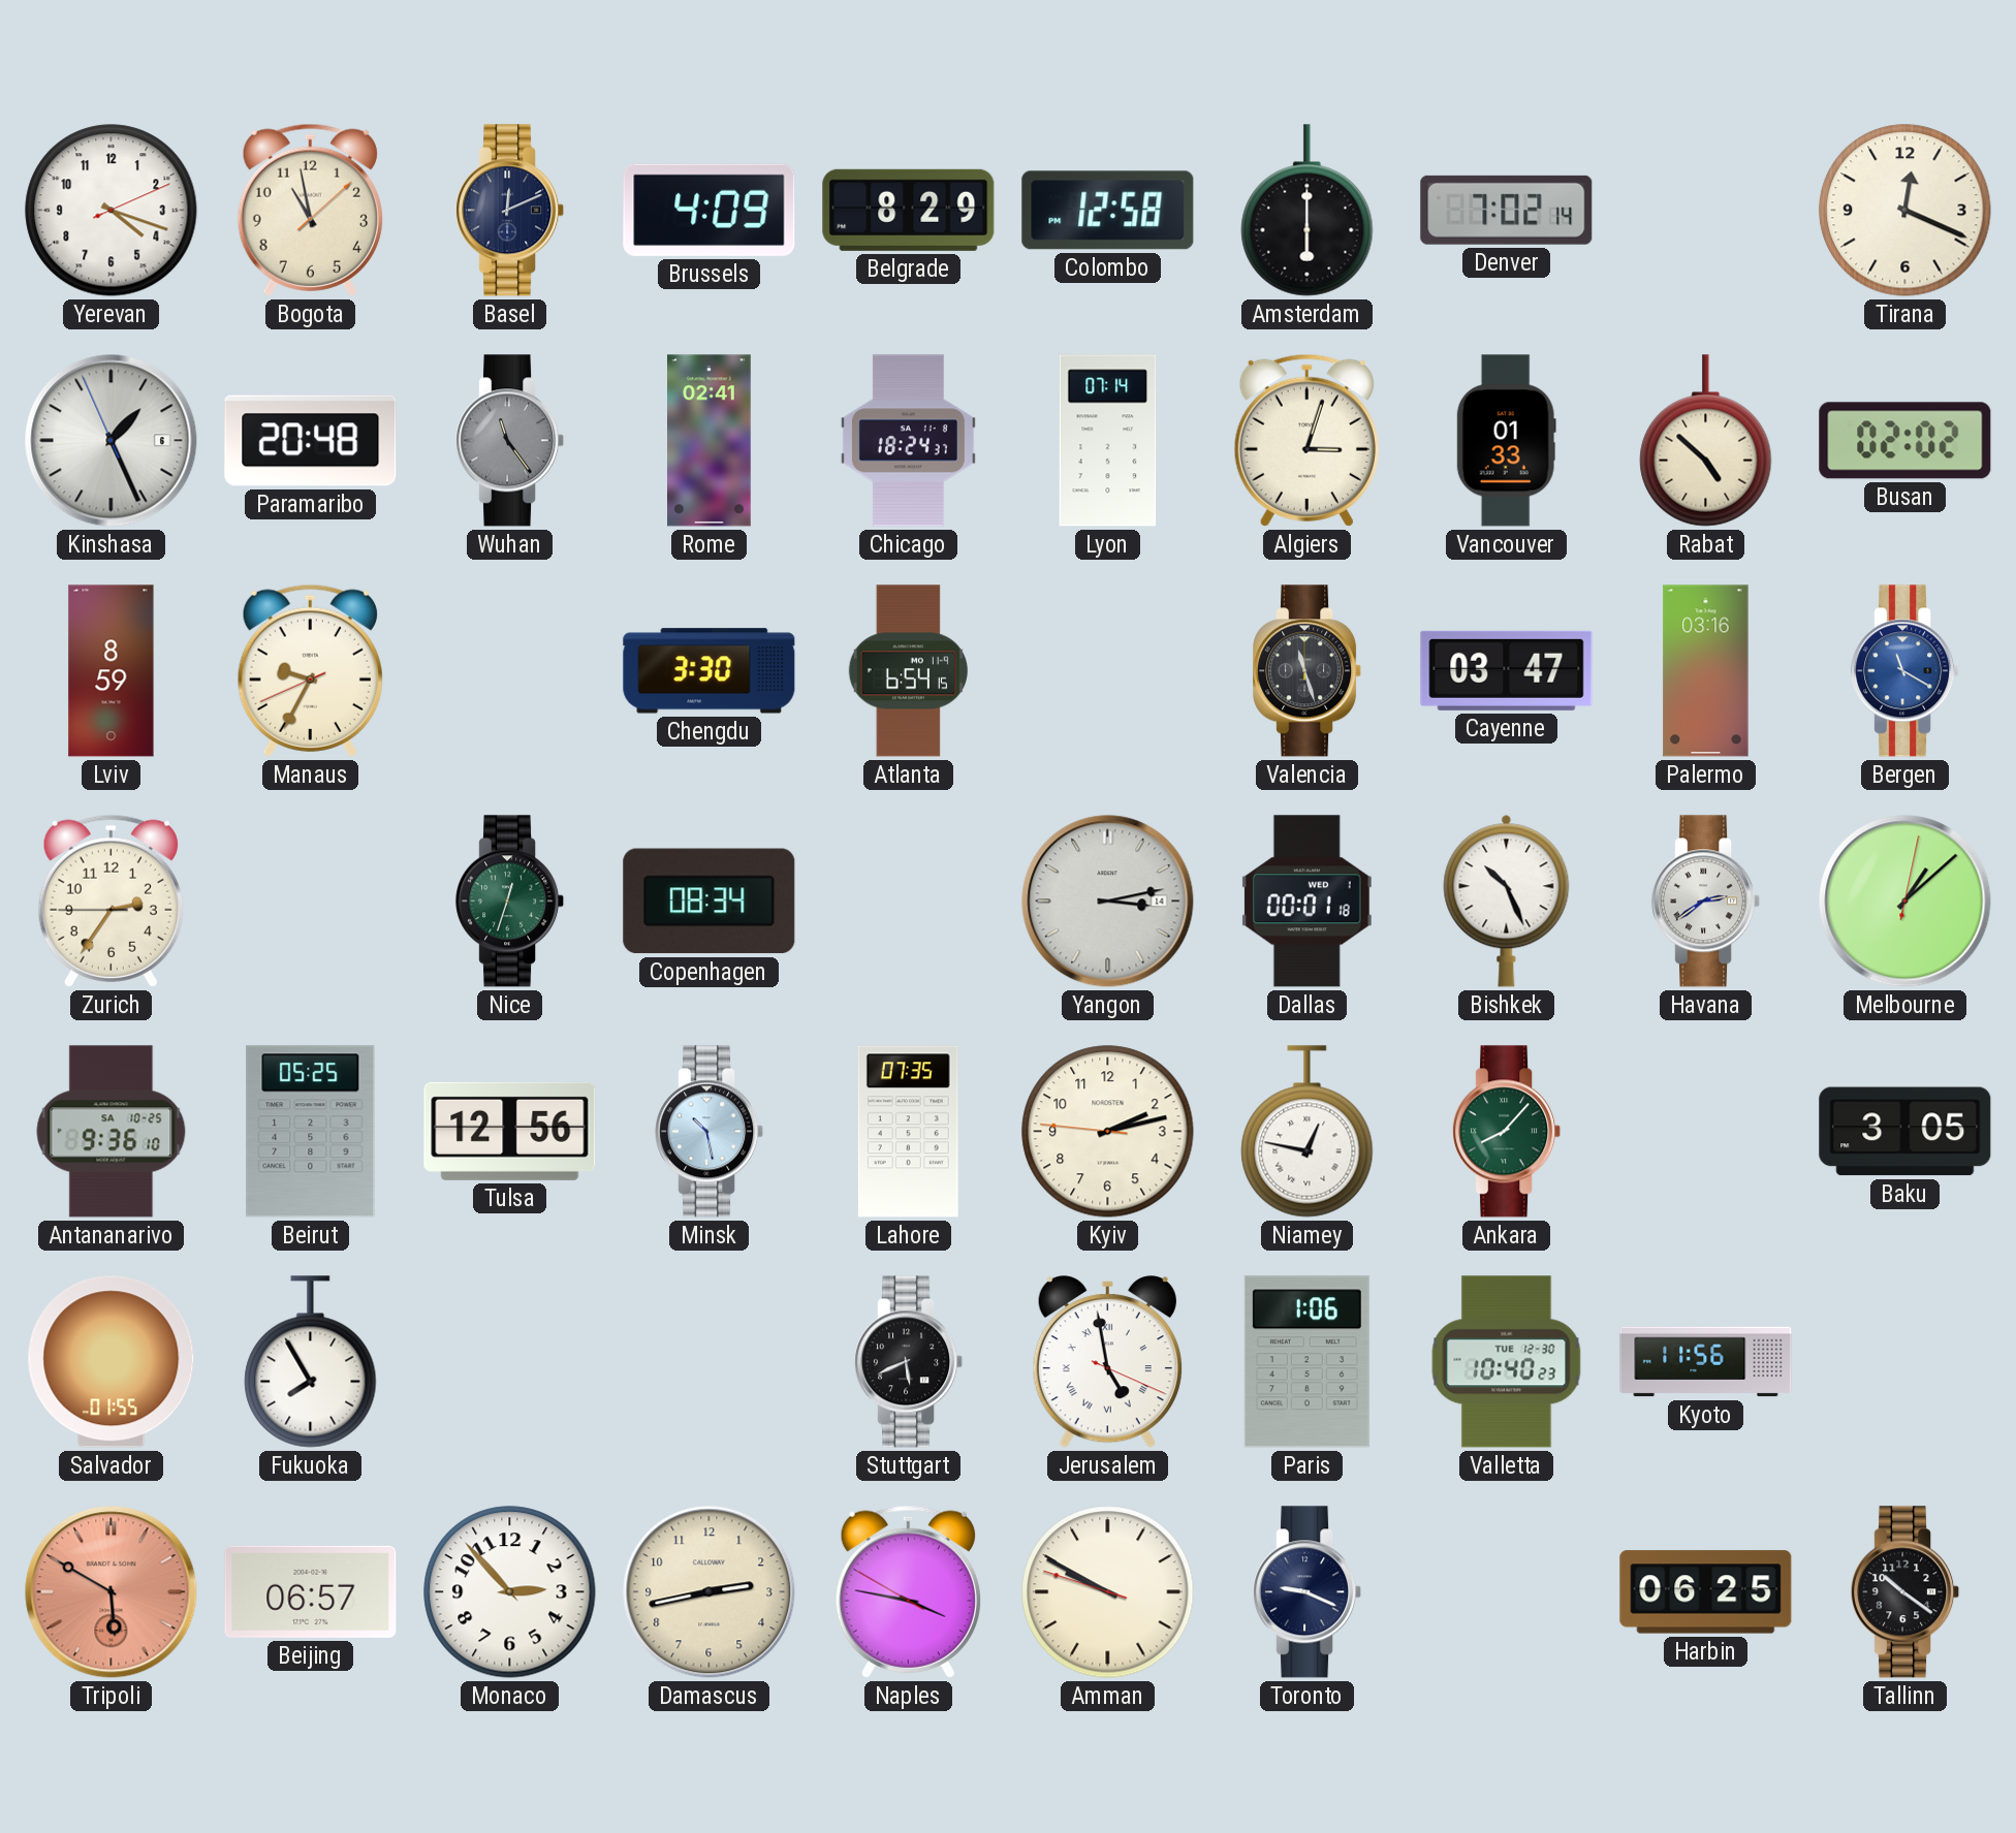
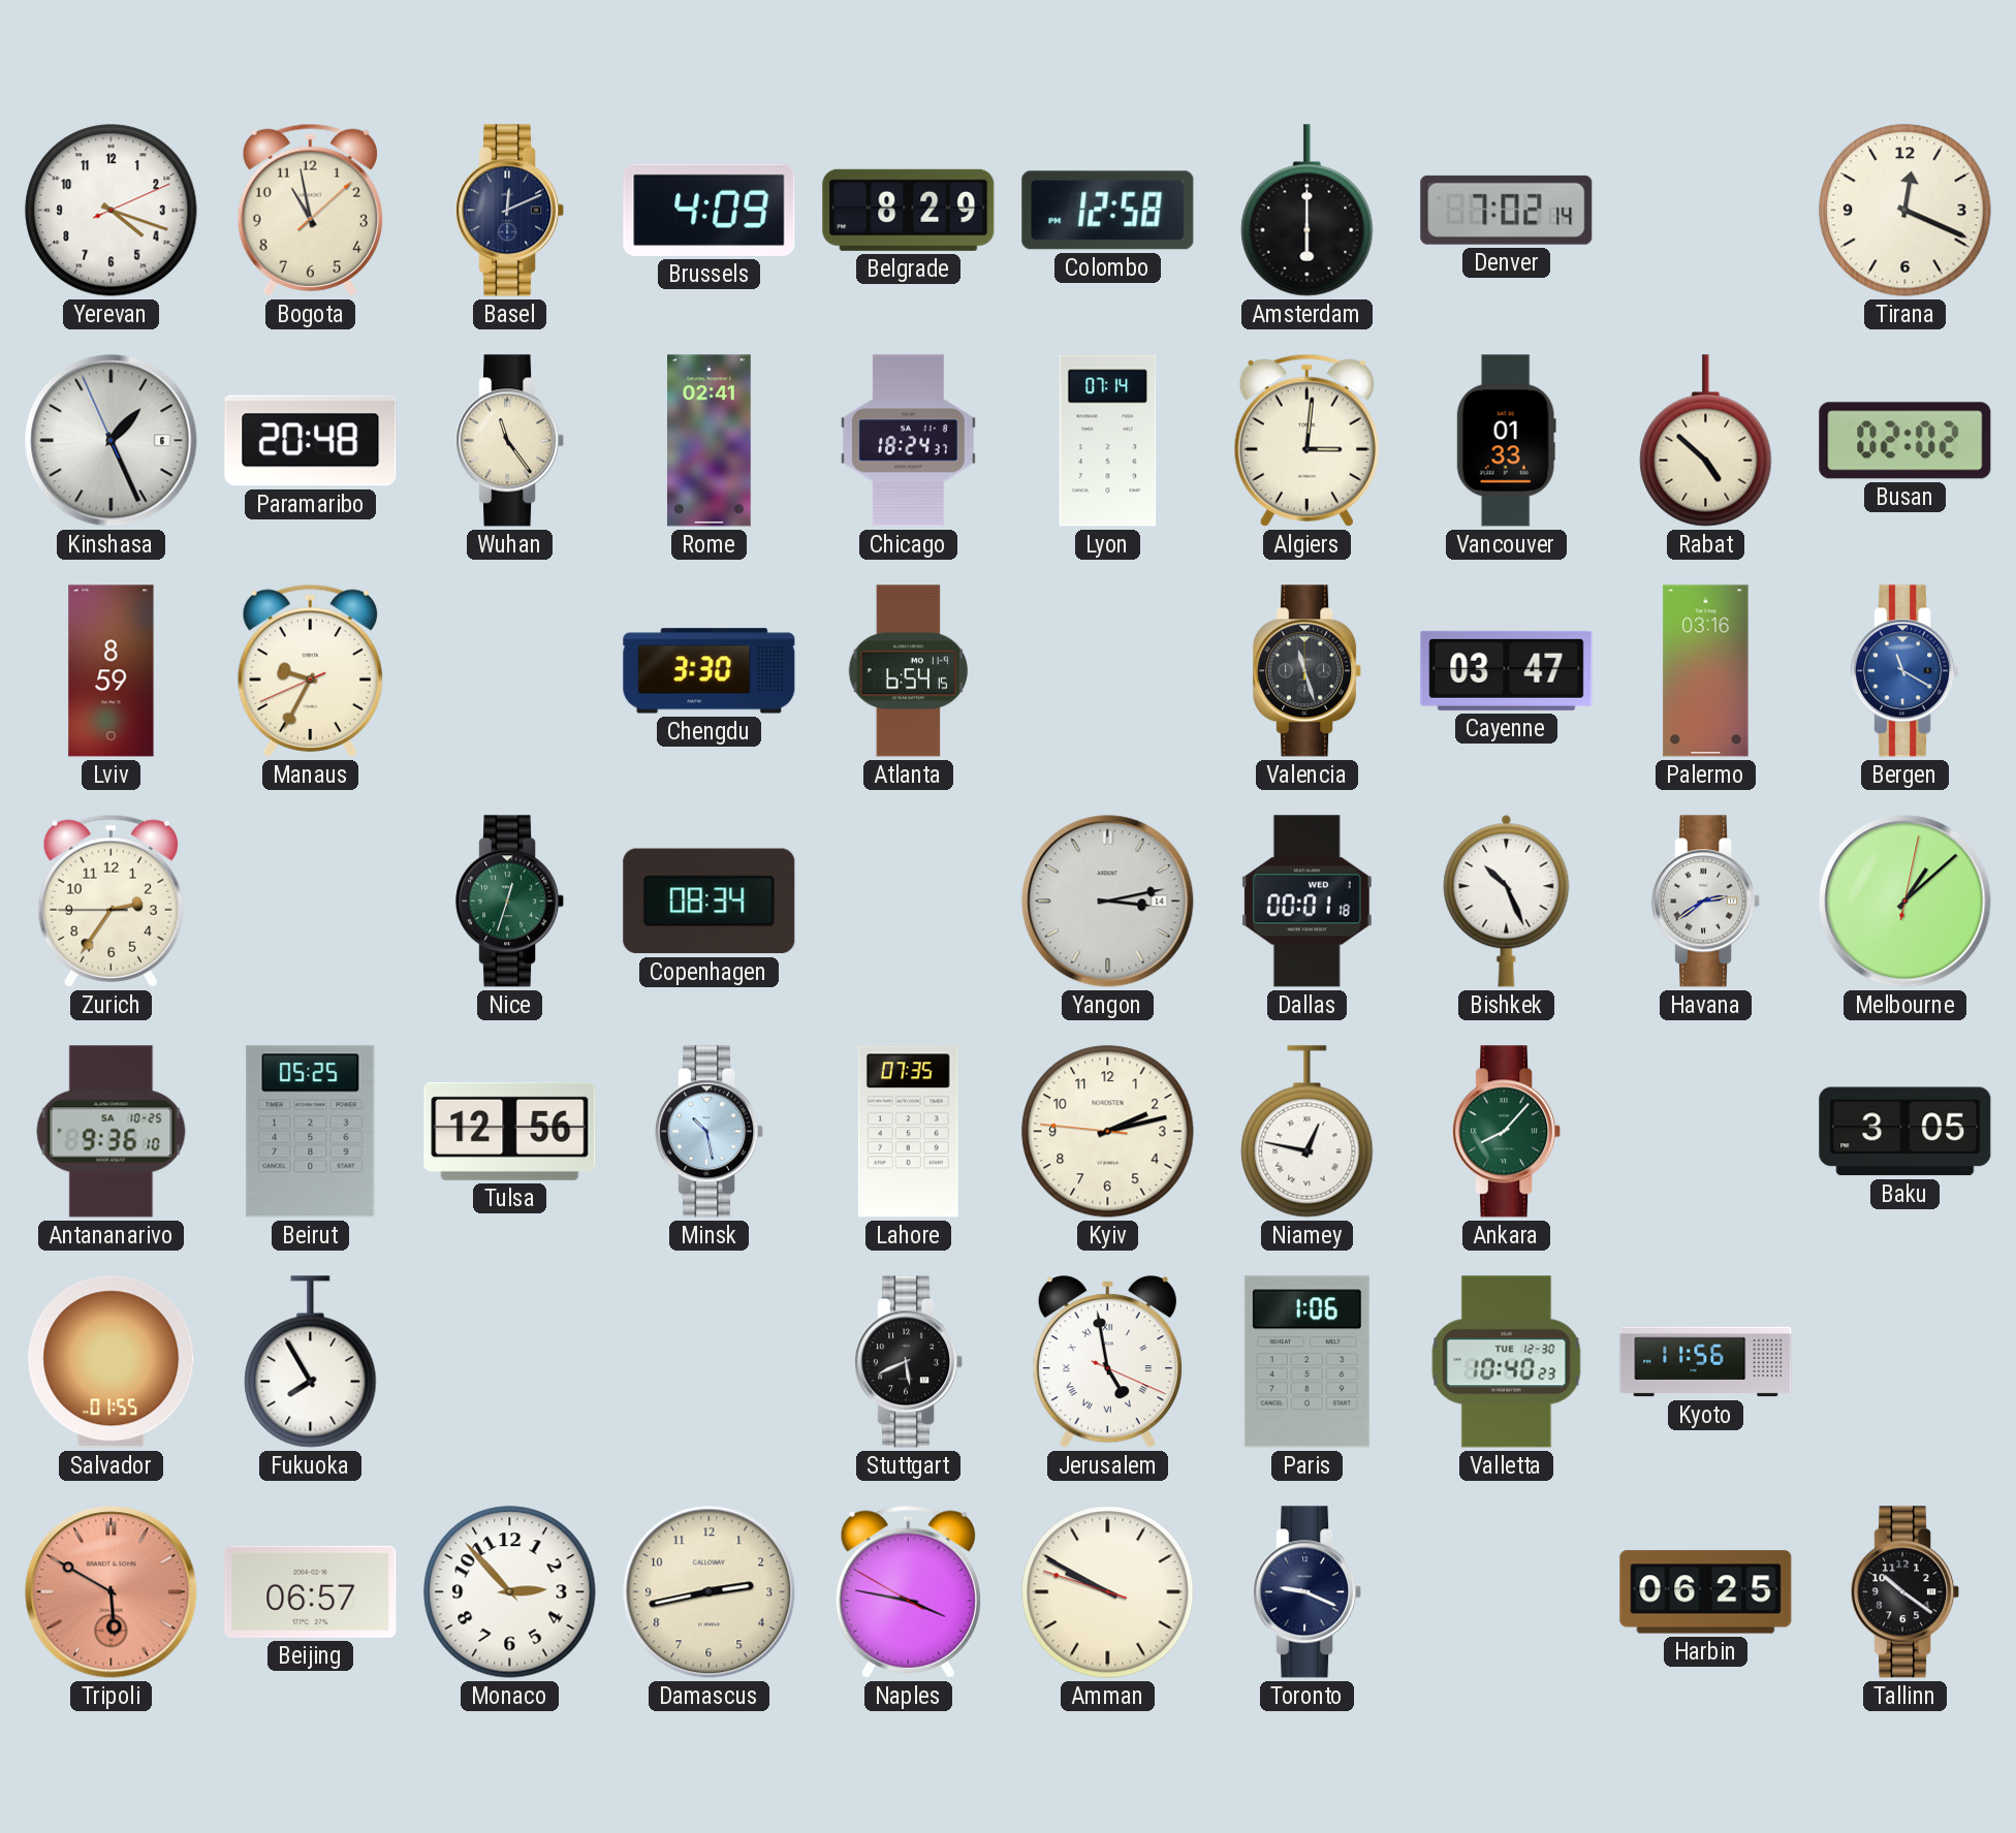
Wuhan dial: grey -> cream
Algiers: 3:03 -> 3:01
